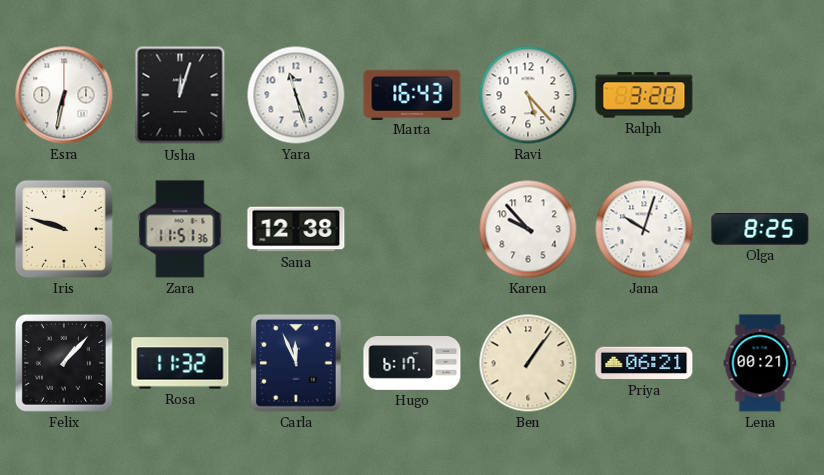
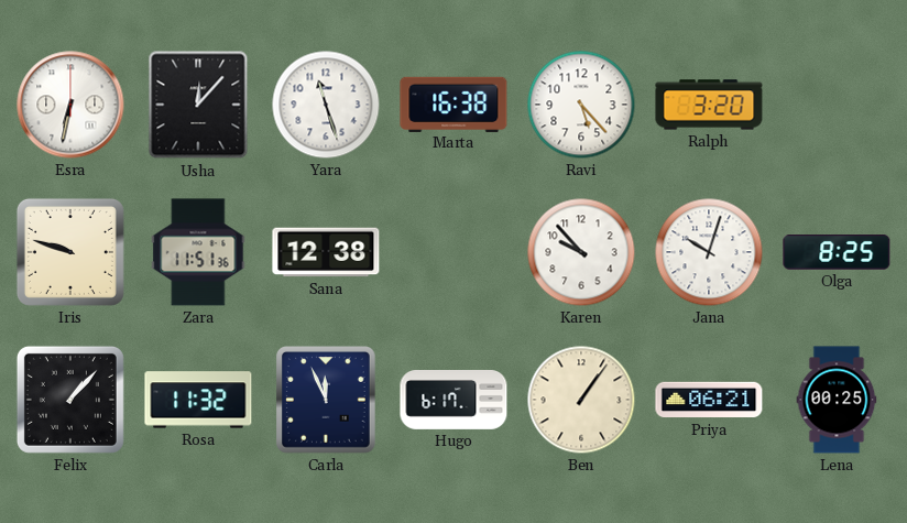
Usha: 12:03 -> 12:07
Marta: 16:43 -> 16:38
Lena: 00:21 -> 00:25
